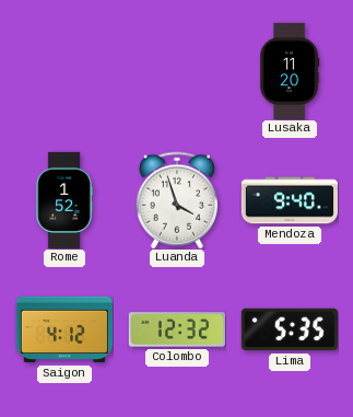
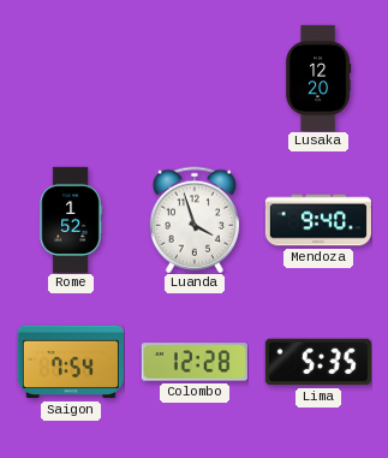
Lusaka: 11:20 -> 12:20
Saigon: 4:12 -> 7:54
Colombo: 12:32 -> 12:28
